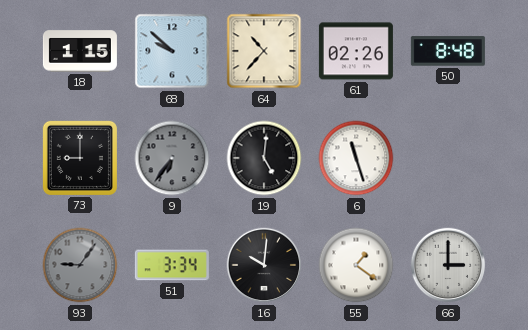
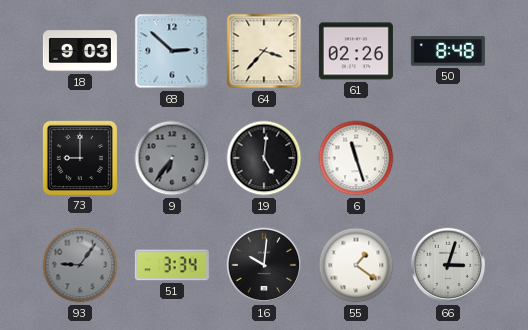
18: 1:15 -> 9:03
68: 9:52 -> 2:52
64: 10:37 -> 3:37
66: 3:00 -> 3:03
